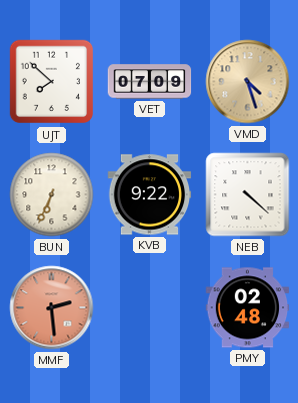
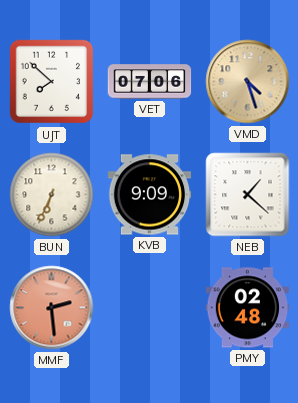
VET: 07:09 -> 07:06
KVB: 9:22 -> 9:09
NEB: 4:22 -> 1:22
